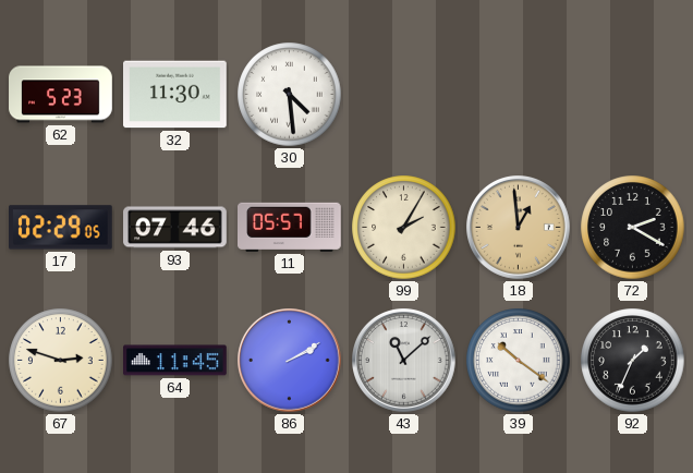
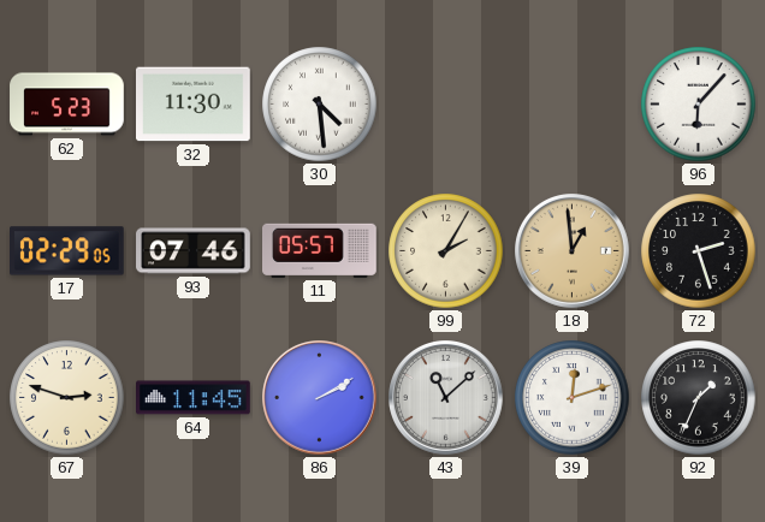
96: none -> 6:07
72: 2:20 -> 2:27
39: 10:21 -> 12:12
